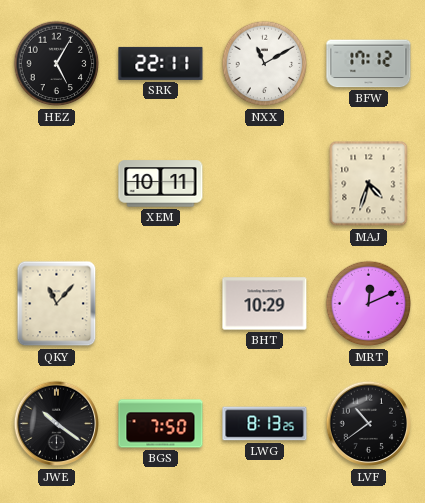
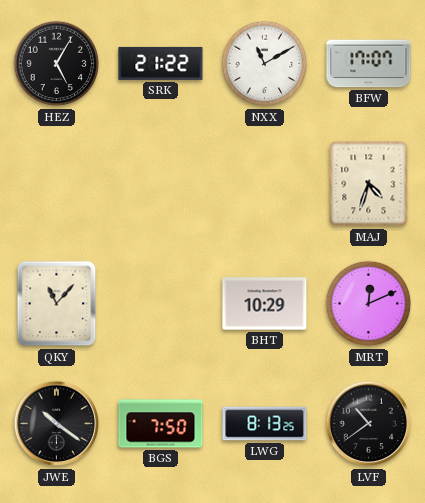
SRK: 22:11 -> 21:22
BFW: 17:12 -> 17:07
XEM: 10:11 -> none
